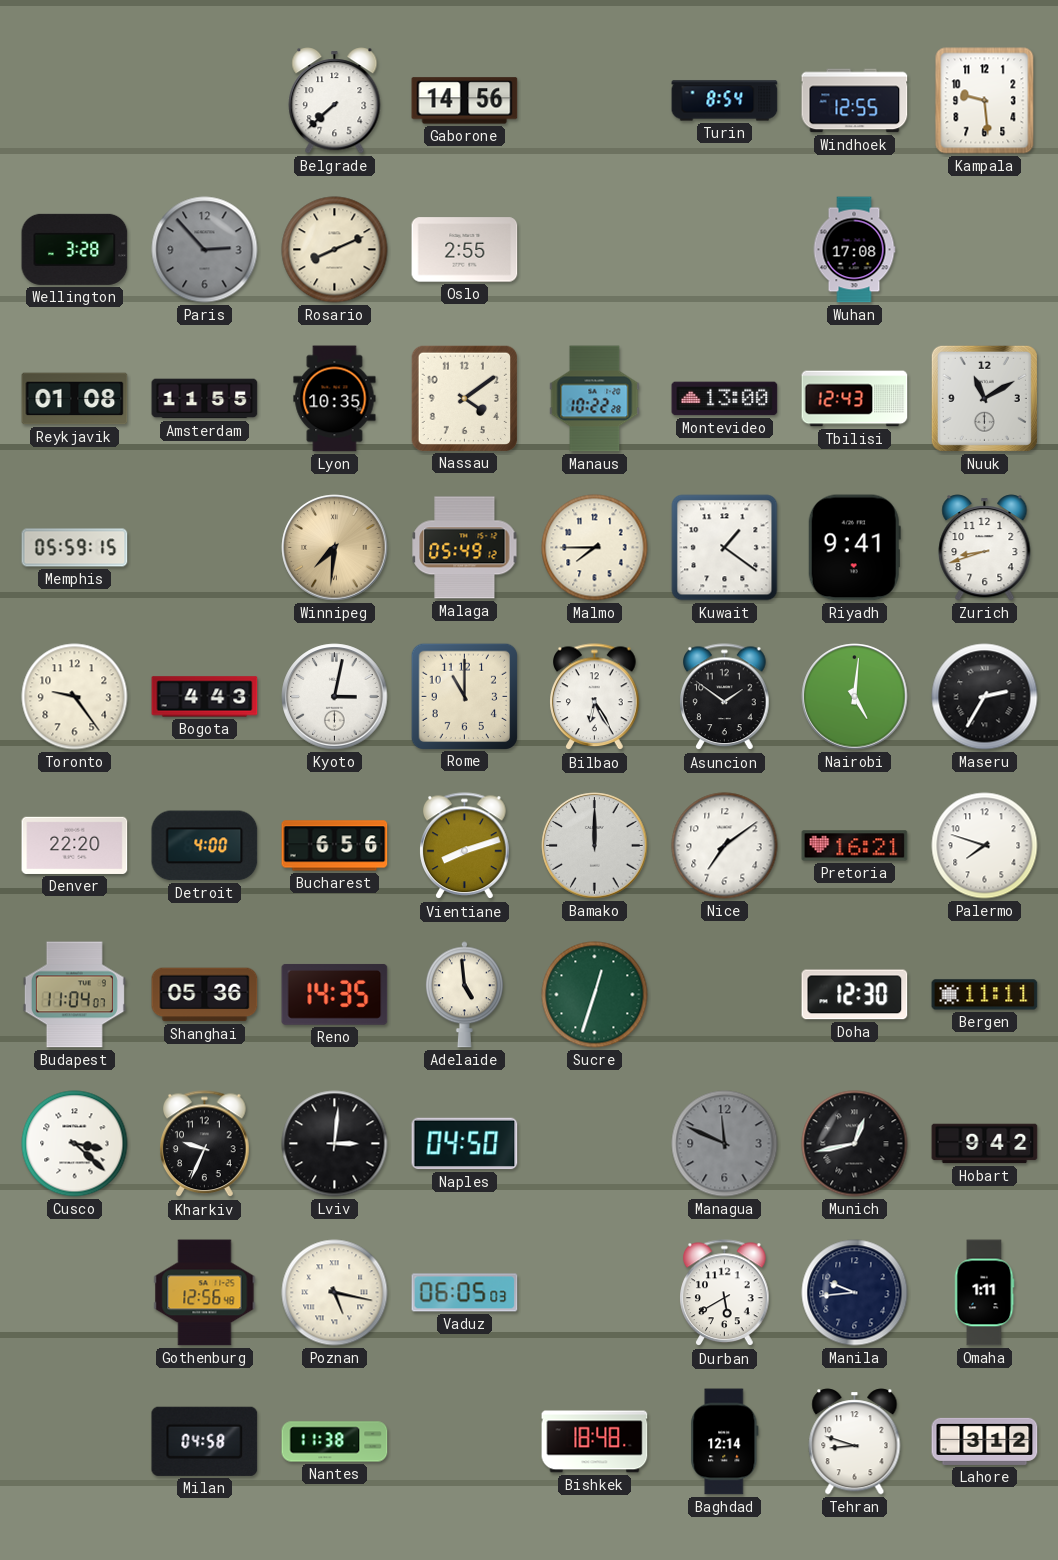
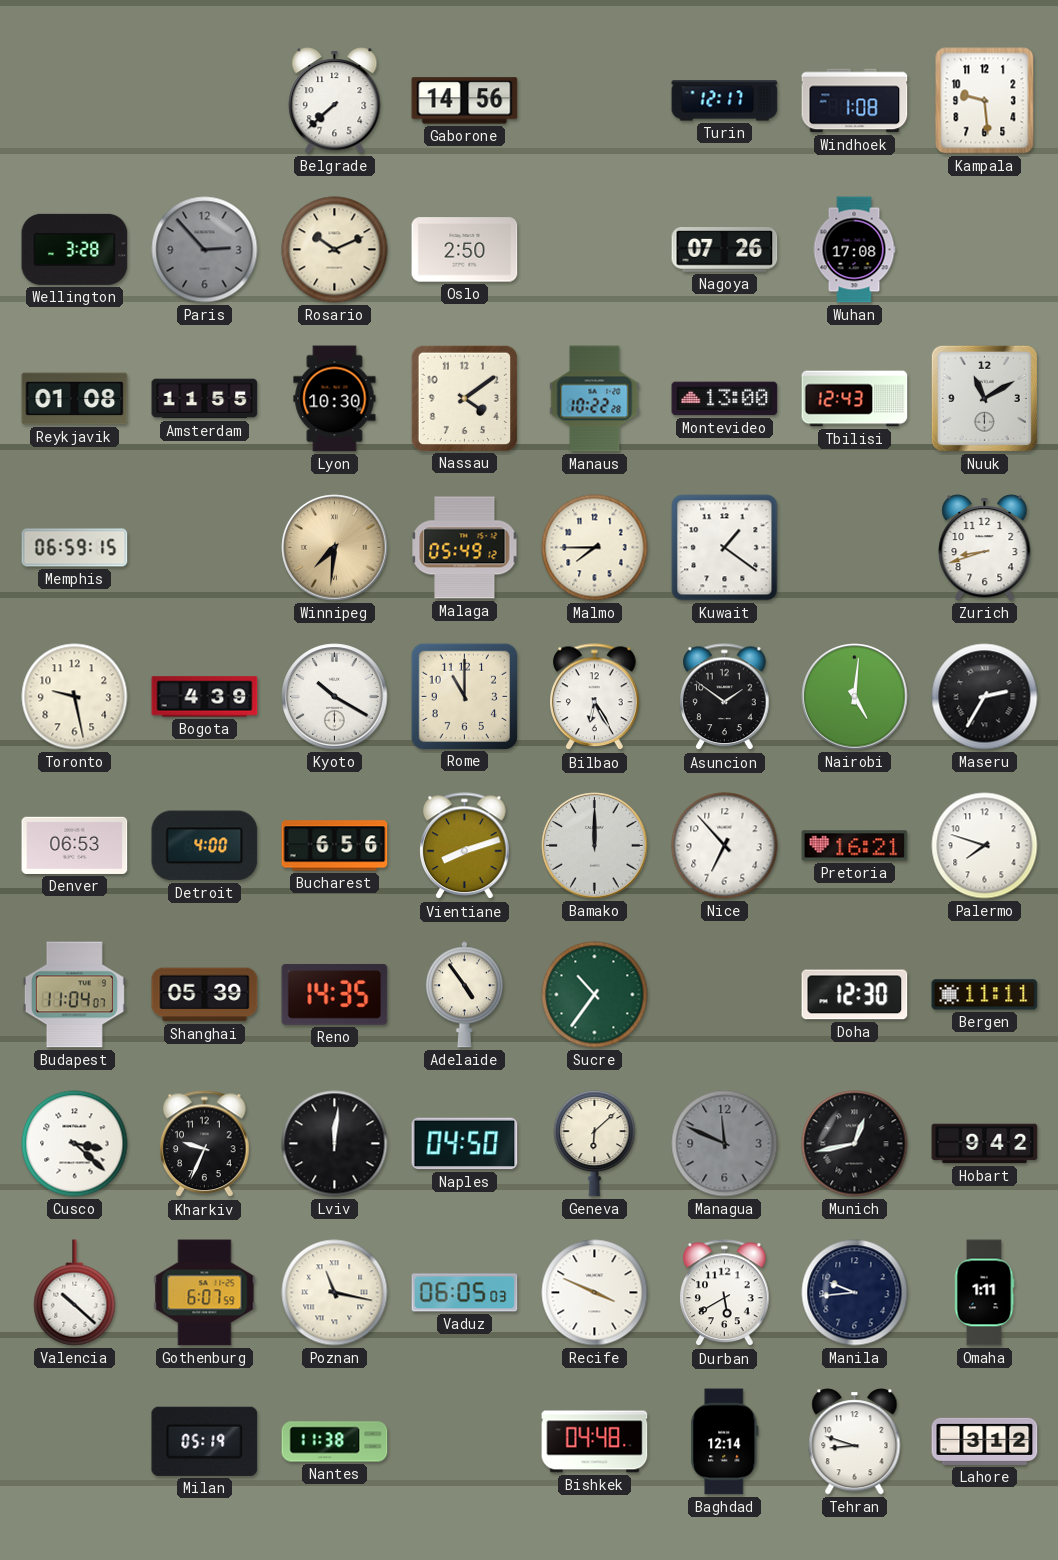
Turin: 8:54 -> 12:17
Windhoek: 12:55 -> 1:08
Rosario: 8:11 -> 10:11
Oslo: 2:55 -> 2:50
Nagoya: none -> 07:26
Lyon: 10:35 -> 10:30
Memphis: 05:59 -> 06:59
Riyadh: 9:41 -> none
Toronto: 9:24 -> 9:28
Bogota: 4:43 -> 4:39
Kyoto: 3:02 -> 10:20
Denver: 22:20 -> 06:53
Nice: 7:09 -> 6:53
Shanghai: 05:36 -> 05:39
Adelaide: 4:59 -> 4:54
Sucre: 12:33 -> 10:36
Lviv: 3:01 -> 12:01
Geneva: none -> 6:08
Valencia: none -> 10:22
Gothenburg: 12:56 -> 6:07
Poznan: 5:17 -> 11:17
Recife: none -> 3:49
Milan: 04:58 -> 05:19
Bishkek: 18:48 -> 04:48
